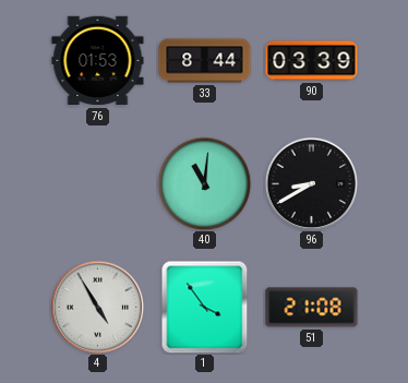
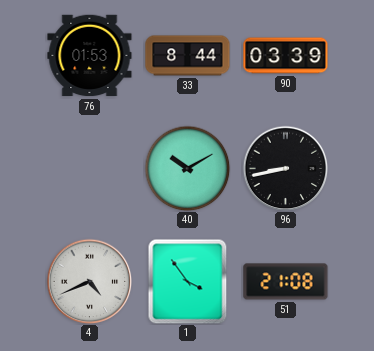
40: 11:01 -> 10:10
96: 8:40 -> 8:43
4: 4:55 -> 4:41
